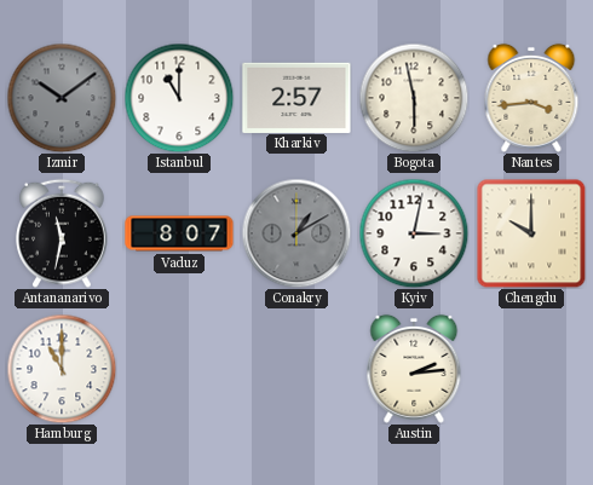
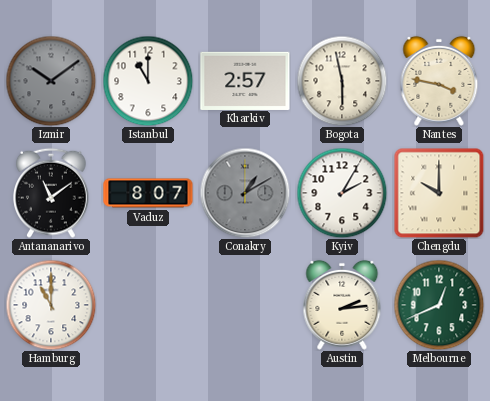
Nantes: 3:44 -> 3:47
Antananarivo: 11:32 -> 11:09
Kyiv: 3:02 -> 2:05
Melbourne: none -> 12:41
